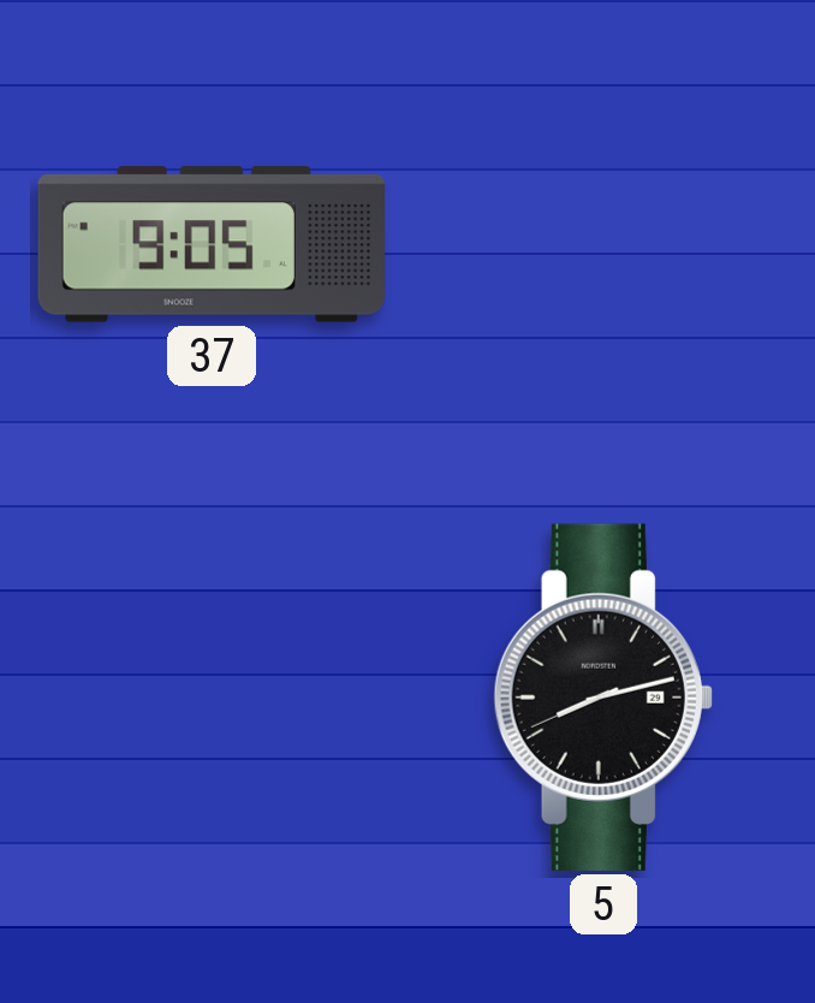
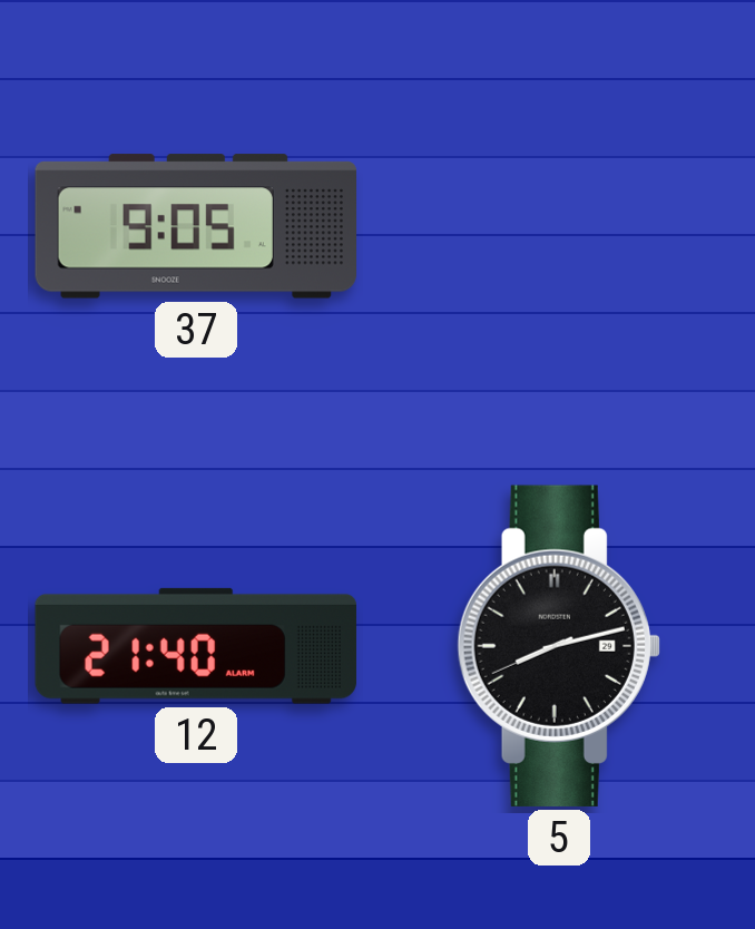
12: none -> 21:40
